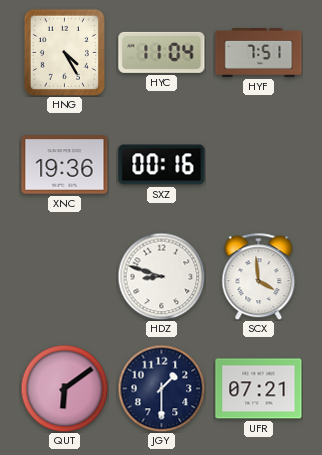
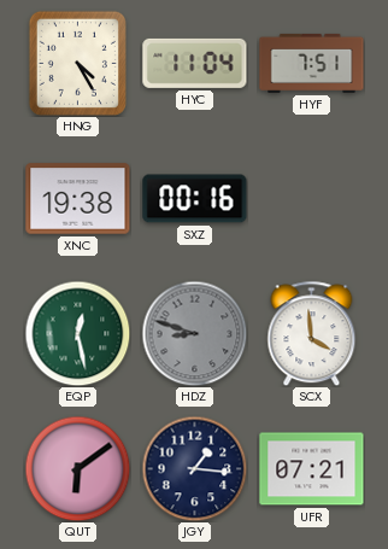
XNC: 19:36 -> 19:38
EQP: none -> 12:28
HDZ dial: white -> grey
JGY: 1:30 -> 1:16
